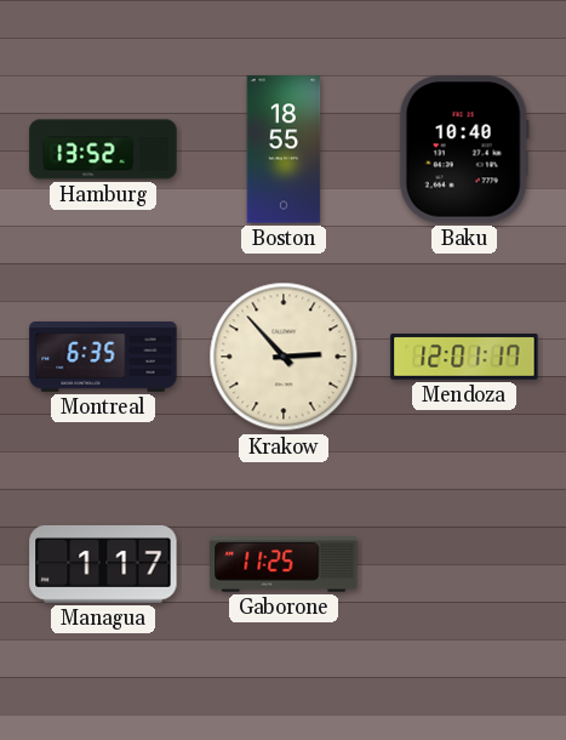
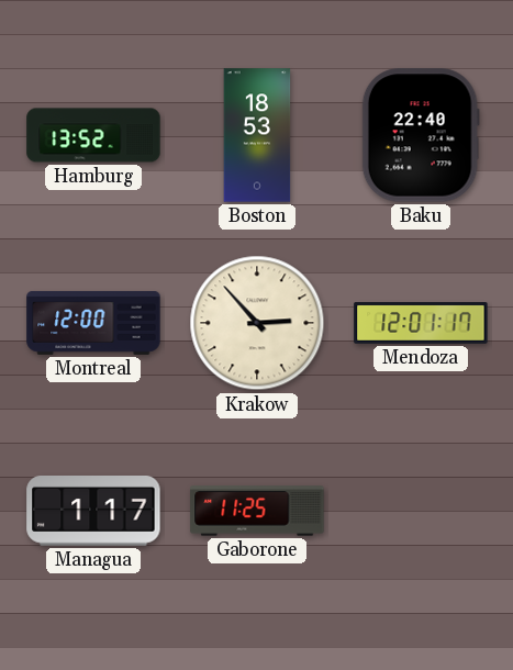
Boston: 18:55 -> 18:53
Baku: 10:40 -> 22:40
Montreal: 6:35 -> 12:00
